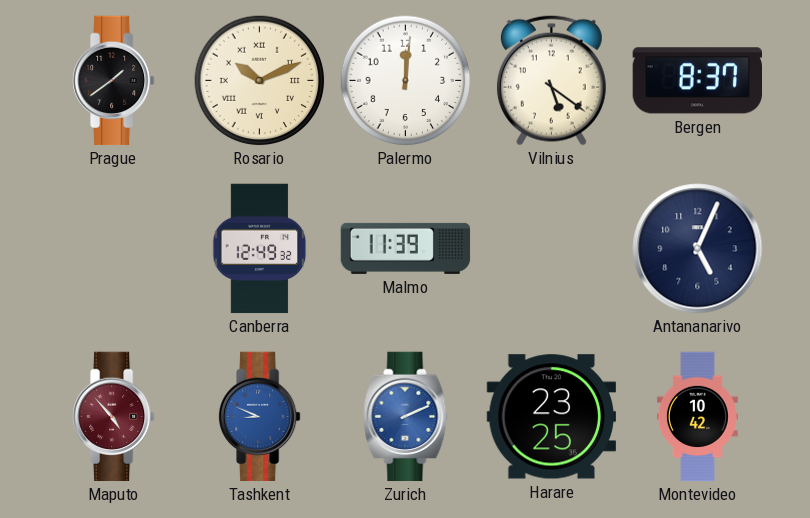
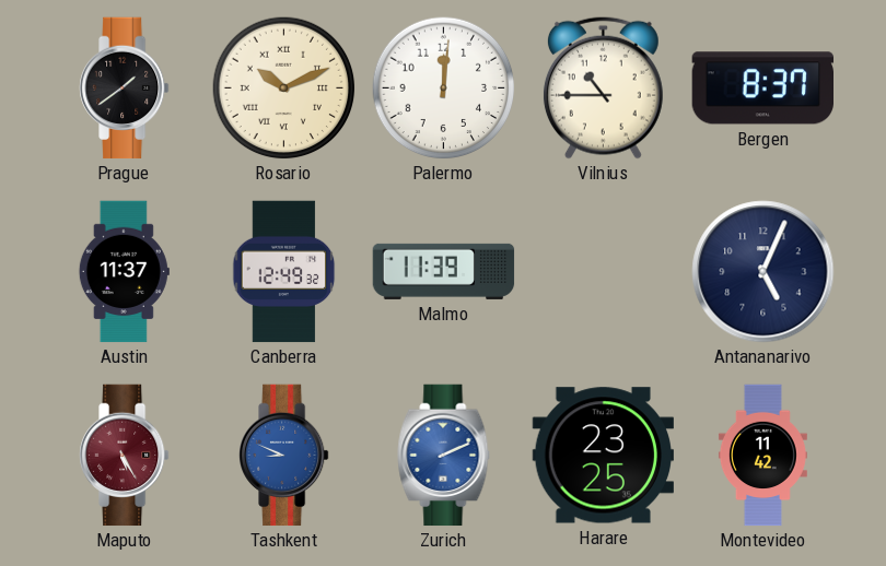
Vilnius: 5:21 -> 10:45
Austin: none -> 11:37
Maputo: 4:53 -> 5:25
Montevideo: 10:42 -> 11:42
